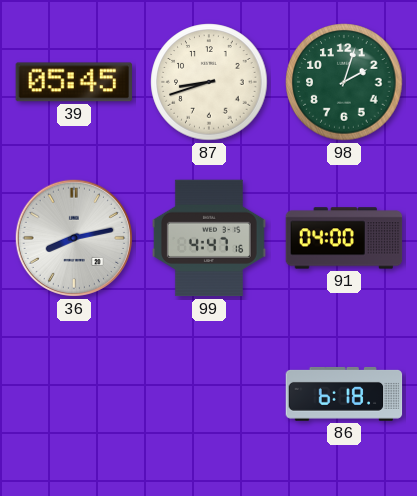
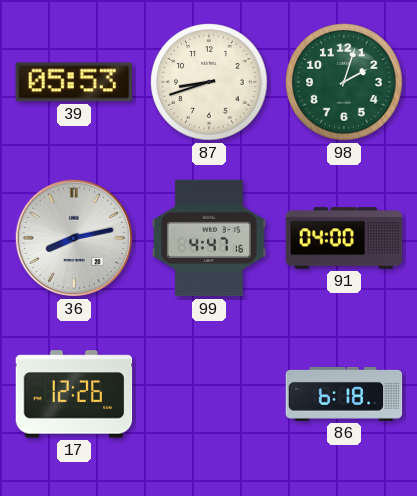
39: 05:45 -> 05:53
17: none -> 12:26
